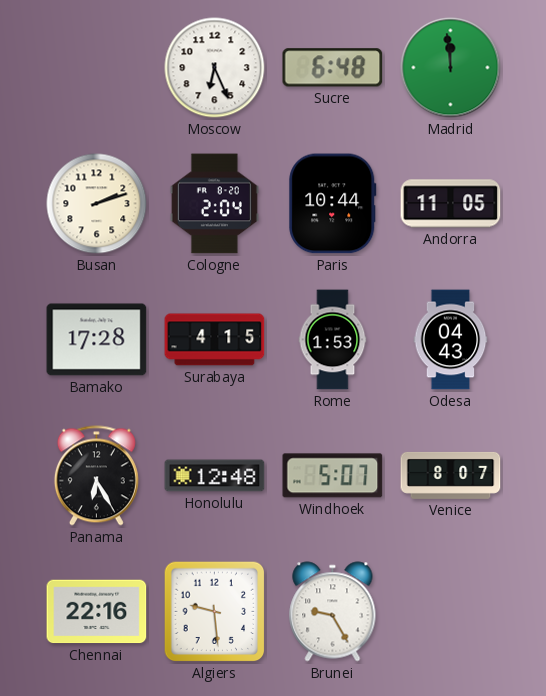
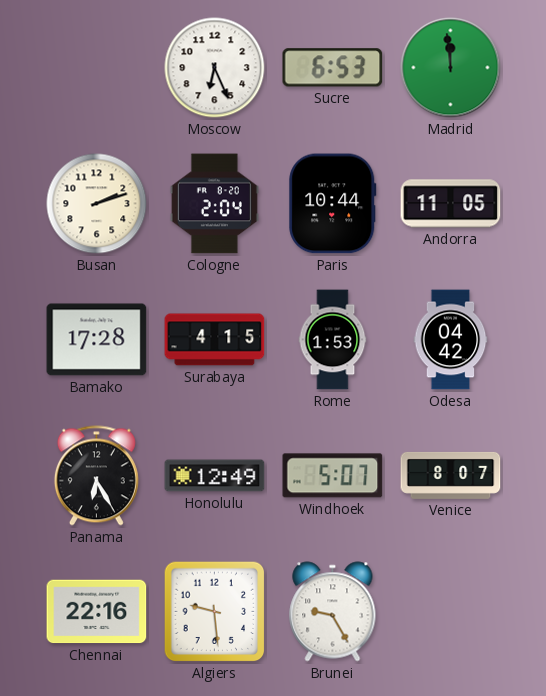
Sucre: 6:48 -> 6:53
Odesa: 04:43 -> 04:42
Honolulu: 12:48 -> 12:49
